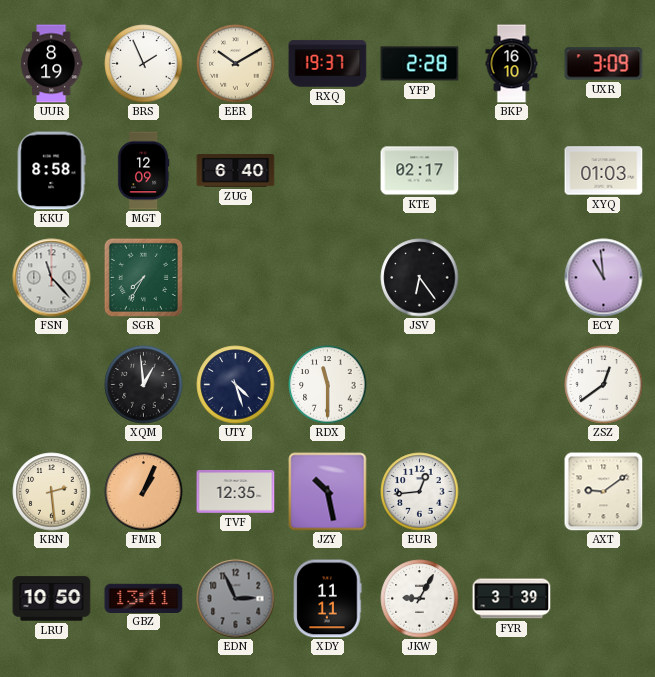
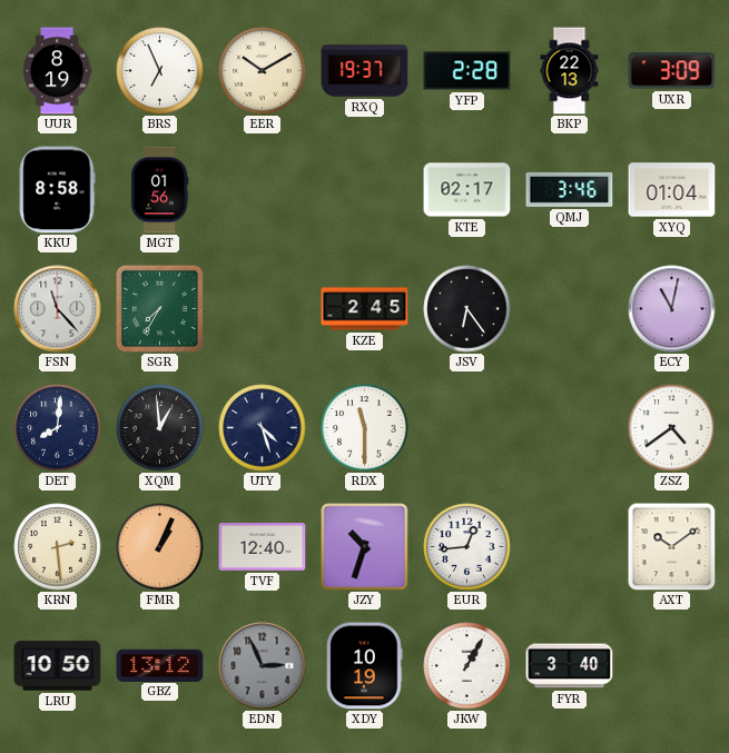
BRS: 1:56 -> 6:56
BKP: 16:10 -> 22:13
MGT: 12:09 -> 01:56
ZUG: 6:40 -> none
QMJ: none -> 3:46
XYQ: 01:03 -> 01:04
KZE: none -> 2:45
ECY: 10:59 -> 11:02
DET: none -> 8:01
ZSZ: 12:39 -> 4:39
TVF: 12:35 -> 12:40
JZY: 10:28 -> 10:33
AXT: 9:09 -> 10:09
GBZ: 13:11 -> 13:12
XDY: 11:11 -> 10:19
JKW: 9:05 -> 1:05
FYR: 3:39 -> 3:40
